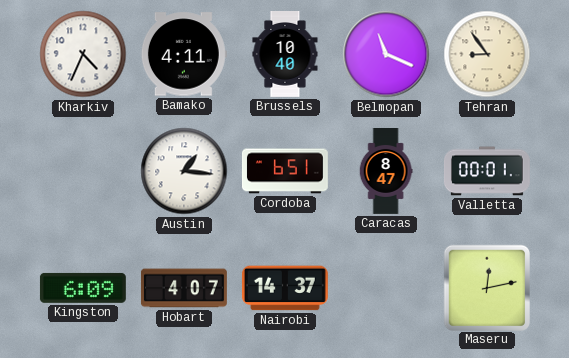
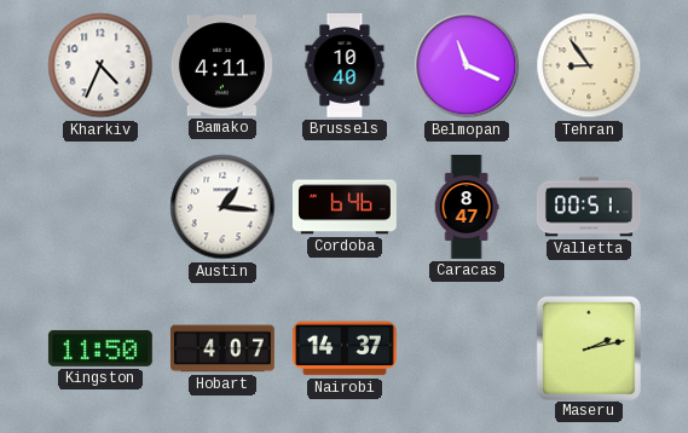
Cordoba: 6:51 -> 6:46
Valletta: 00:01 -> 00:51
Kingston: 6:09 -> 11:50
Maseru: 12:13 -> 2:13
